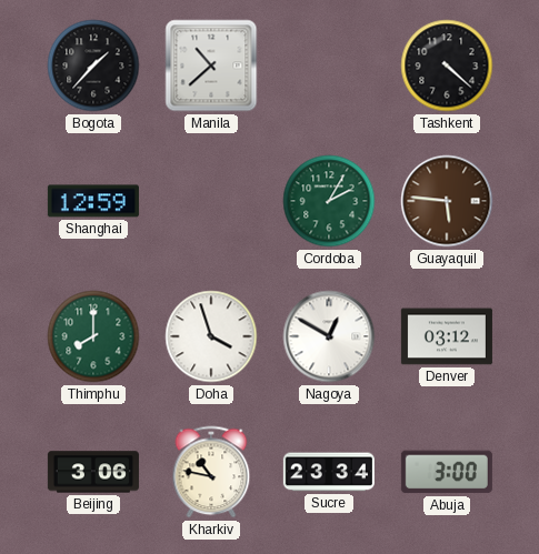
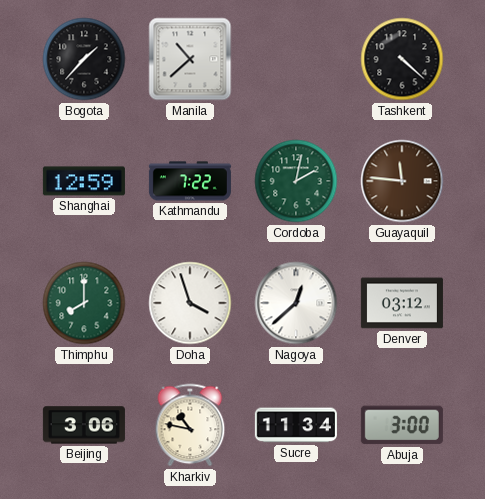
Kathmandu: none -> 7:22
Cordoba: 2:05 -> 2:02
Guayaquil: 5:46 -> 11:46
Nagoya: 12:50 -> 12:38
Sucre: 23:34 -> 11:34
